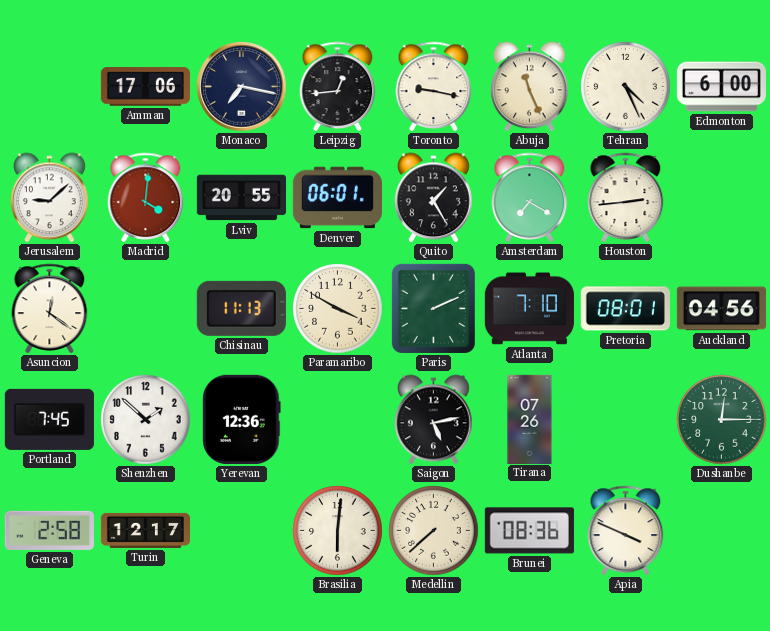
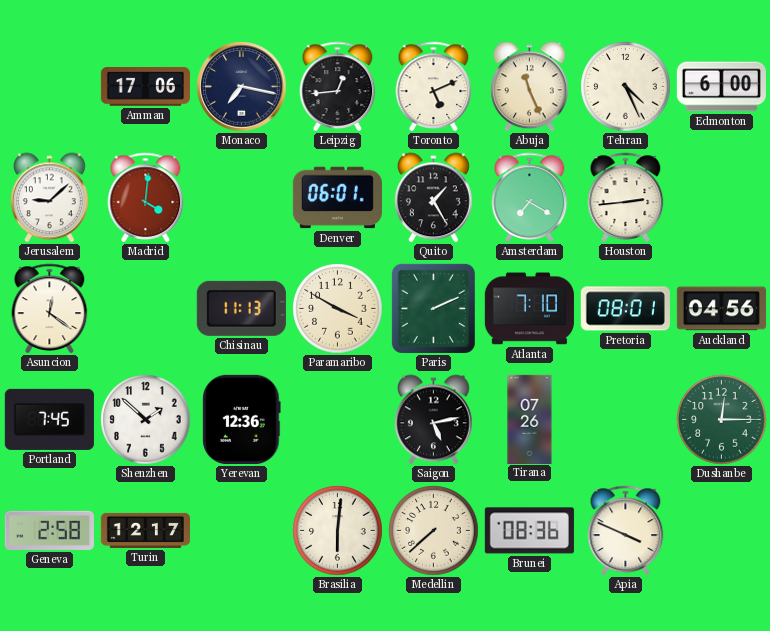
Toronto: 9:17 -> 5:11
Lviv: 20:55 -> none
